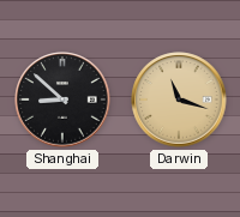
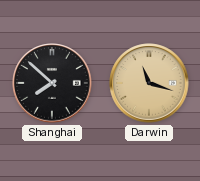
Shanghai: 8:52 -> 7:52
